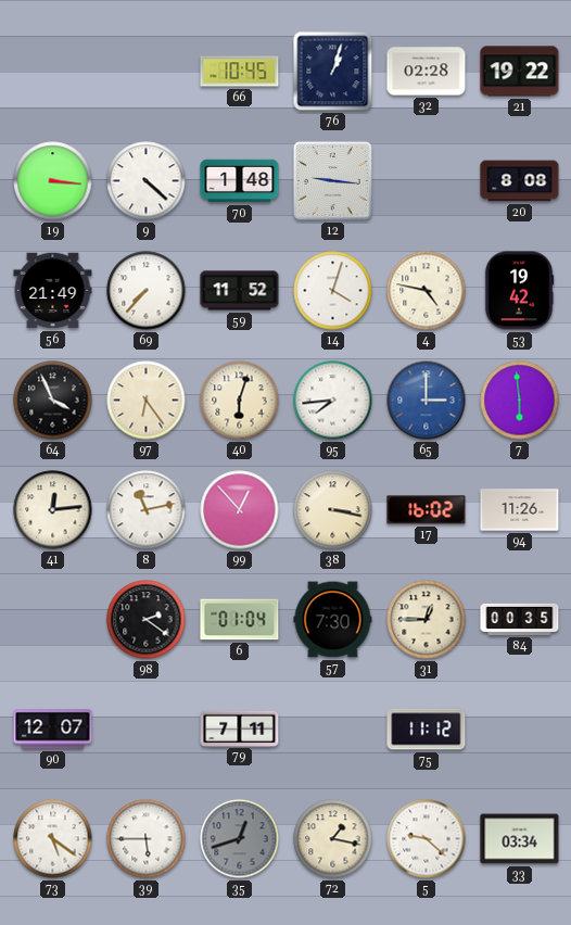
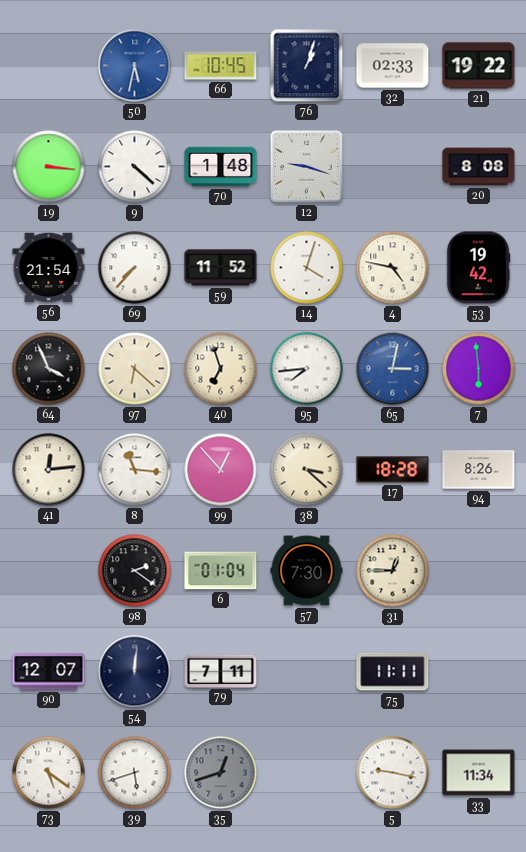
50: none -> 5:32
32: 02:28 -> 02:33
12: 9:16 -> 9:18
56: 21:49 -> 21:54
97: 6:24 -> 6:22
40: 6:03 -> 6:57
65: 3:00 -> 3:02
8: 11:13 -> 11:16
38: 3:17 -> 3:22
17: 16:02 -> 18:28
94: 11:26 -> 8:26
84: 00:35 -> none
54: none -> 12:01
75: 11:12 -> 11:11
39: 5:45 -> 5:42
72: 1:17 -> none
5: 9:22 -> 9:17
33: 03:34 -> 11:34
